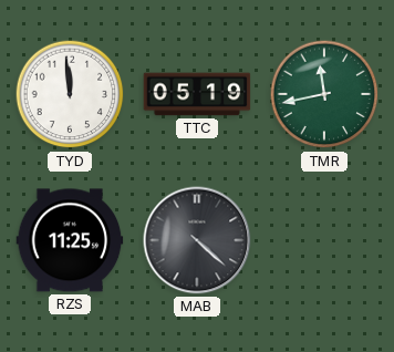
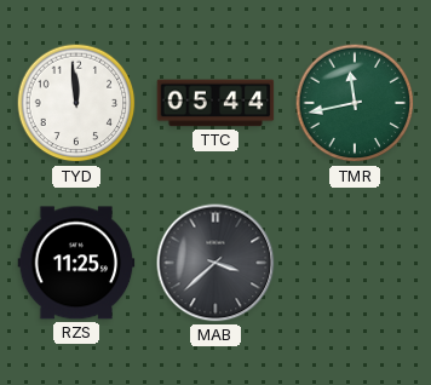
TTC: 05:19 -> 05:44
MAB: 4:22 -> 3:38
